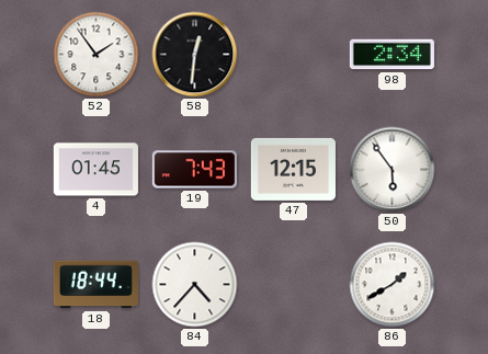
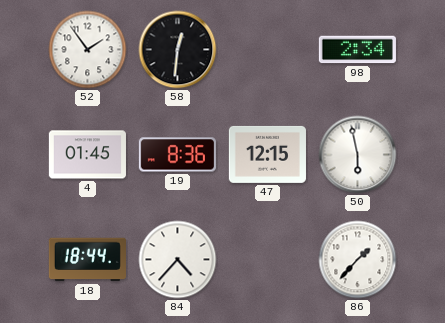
19: 7:43 -> 8:36
50: 5:54 -> 5:58
86: 1:40 -> 1:37
